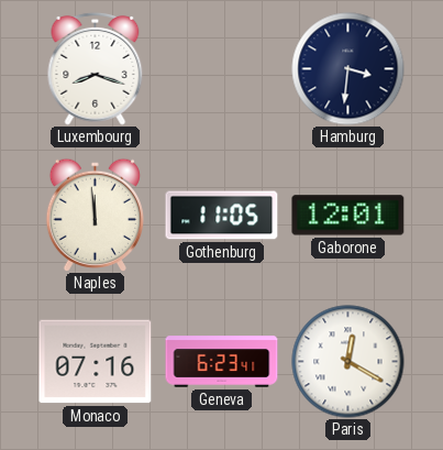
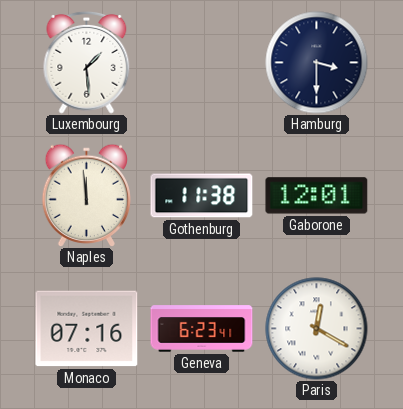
Luxembourg: 8:18 -> 1:29
Hamburg: 3:31 -> 3:30
Gothenburg: 11:05 -> 11:38
